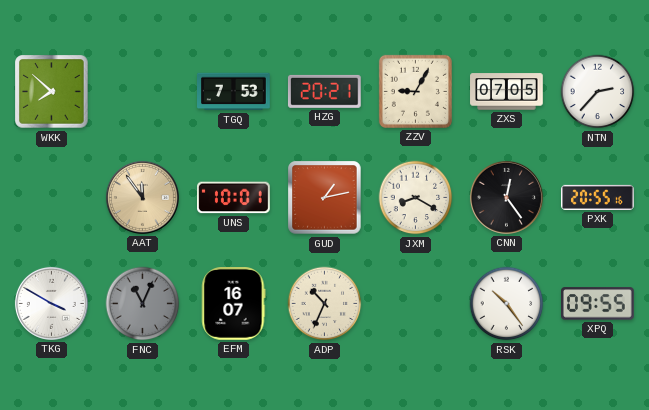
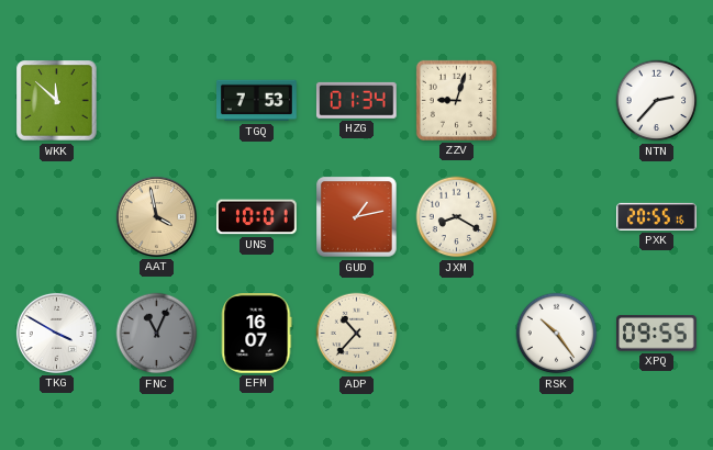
WKK: 7:52 -> 11:52
HZG: 20:21 -> 01:34
ZZV: 9:05 -> 9:03
ZXS: 07:05 -> none
AAT: 11:54 -> 3:58
CNN: 12:24 -> none
ADP: 10:34 -> 10:37
